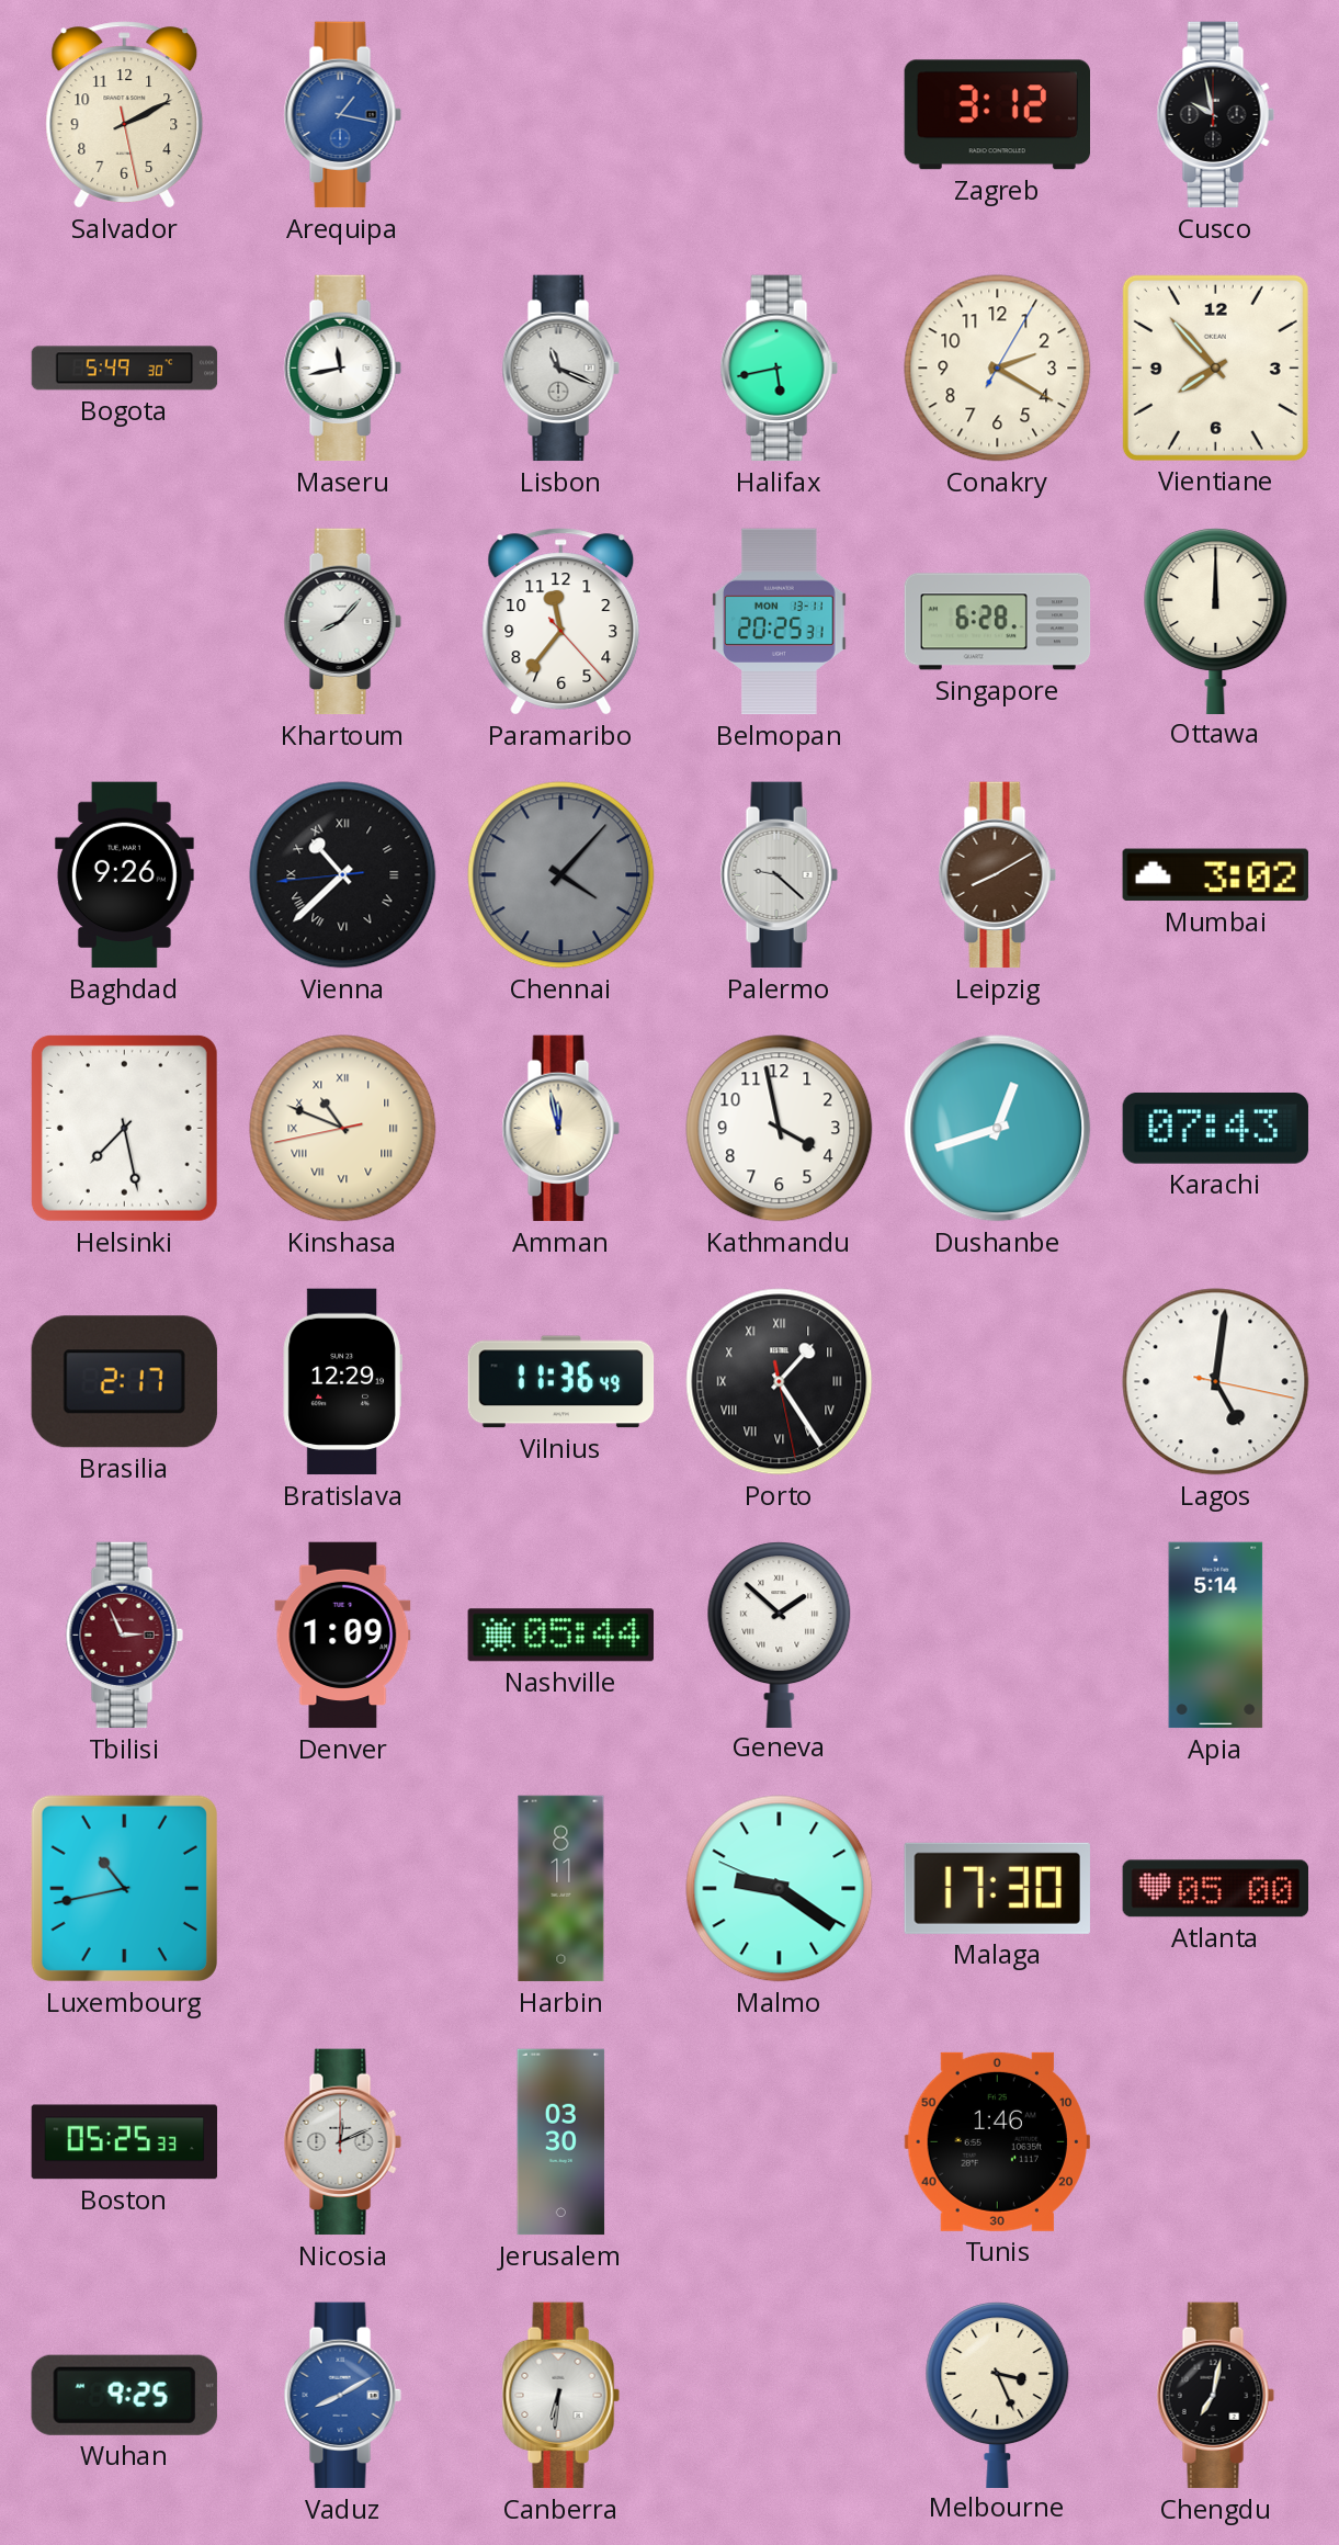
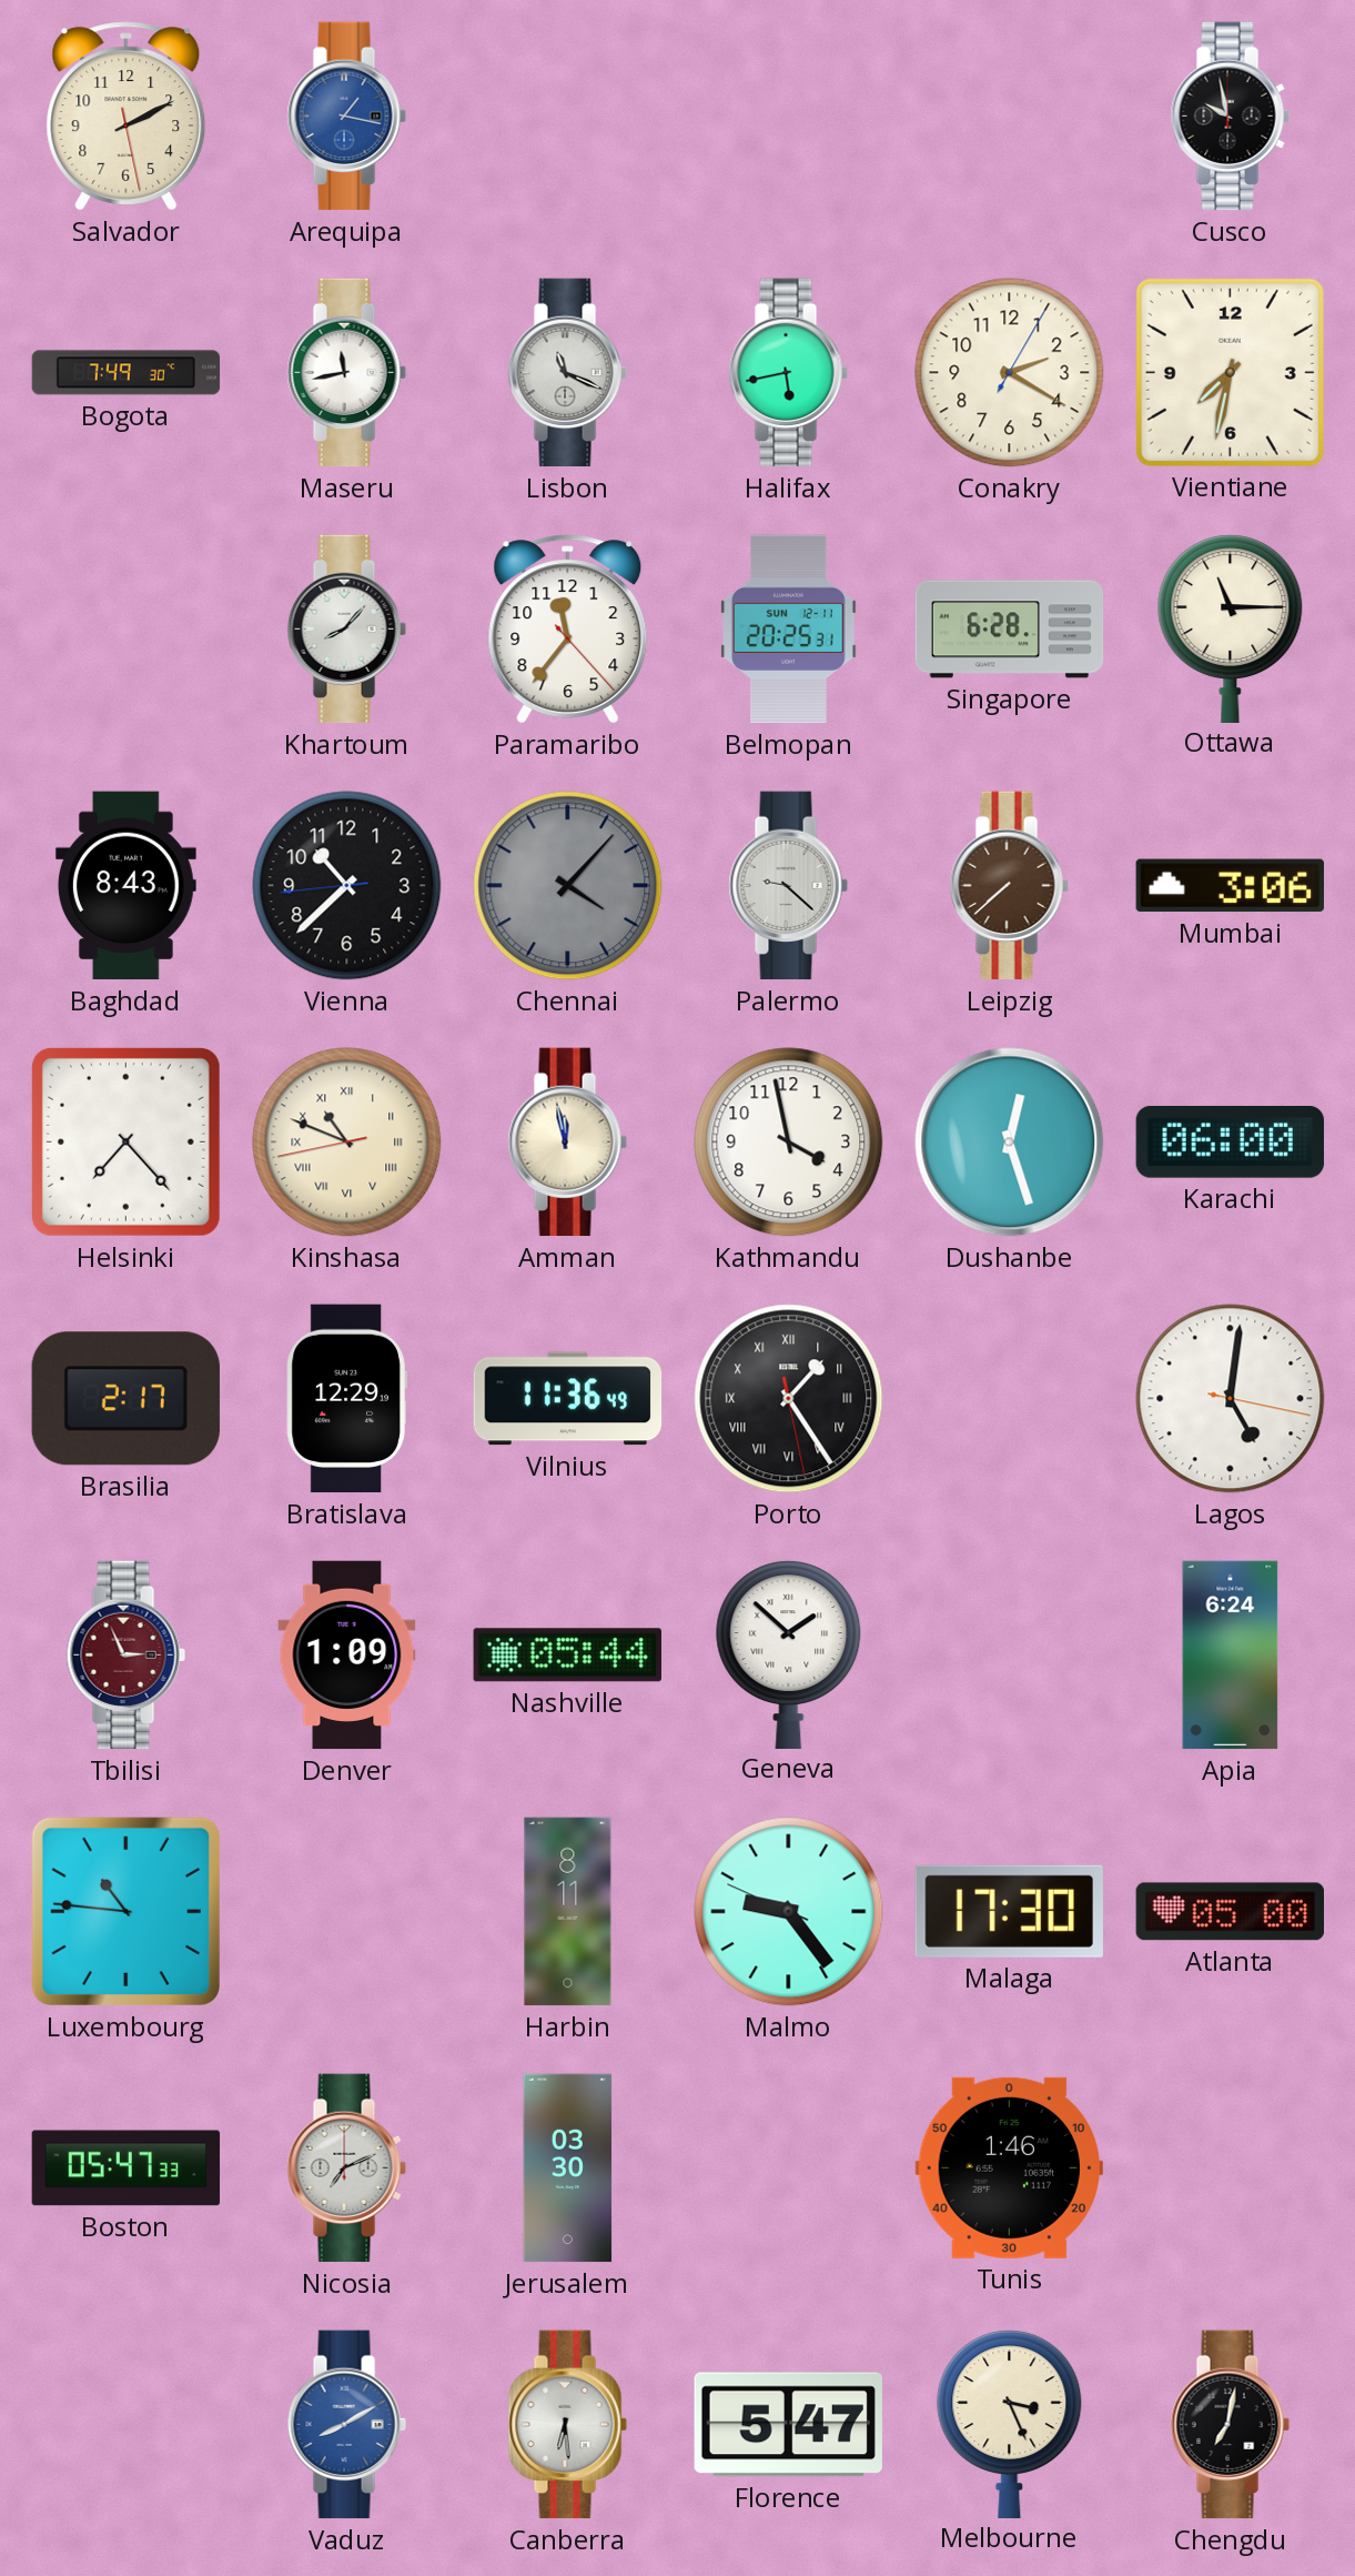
Zagreb: 3:12 -> none
Bogota: 5:49 -> 7:49
Vientiane: 7:53 -> 7:32
Belmopan date: MON 13-11 -> SUN 12-11
Ottawa: 12:00 -> 11:15
Baghdad: 9:26 -> 8:43
Vienna numerals: Roman -> Arabic
Leipzig: 8:10 -> 7:38
Mumbai: 3:02 -> 3:06
Helsinki: 7:28 -> 7:23
Dushanbe: 12:42 -> 12:27
Karachi: 07:43 -> 06:00
Apia: 5:14 -> 6:24
Luxembourg: 10:43 -> 10:46
Malmo: 9:20 -> 9:23
Boston: 05:25 -> 05:47
Nicosia: 12:11 -> 7:11
Wuhan: 9:25 -> none
Canberra: 6:31 -> 6:29
Florence: none -> 5:47
